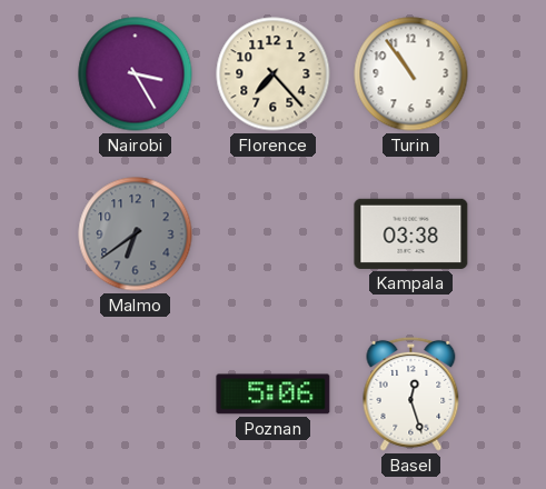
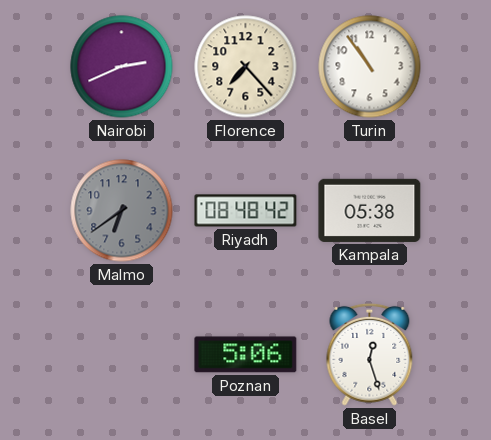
Nairobi: 3:25 -> 2:41
Riyadh: none -> 08:48
Kampala: 03:38 -> 05:38
